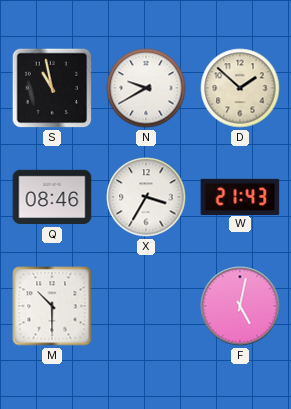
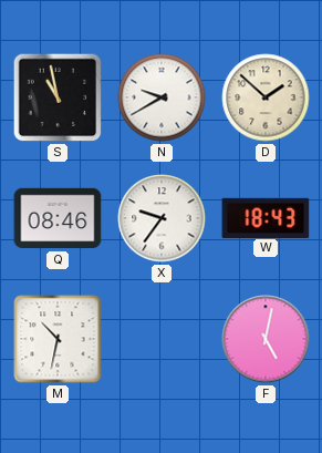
X: 3:35 -> 9:36
W: 21:43 -> 18:43
M: 10:30 -> 10:32
